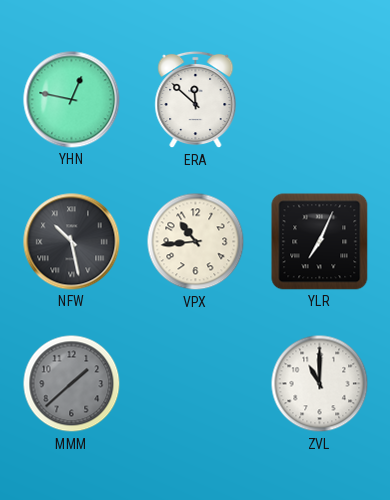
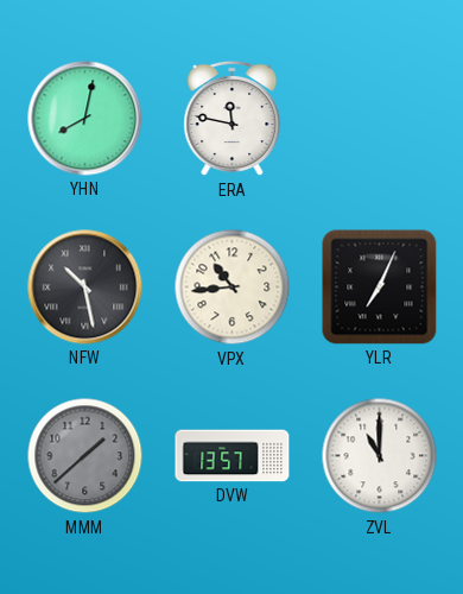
YHN: 12:47 -> 8:02
ERA: 11:52 -> 11:47
DVW: none -> 13:57
